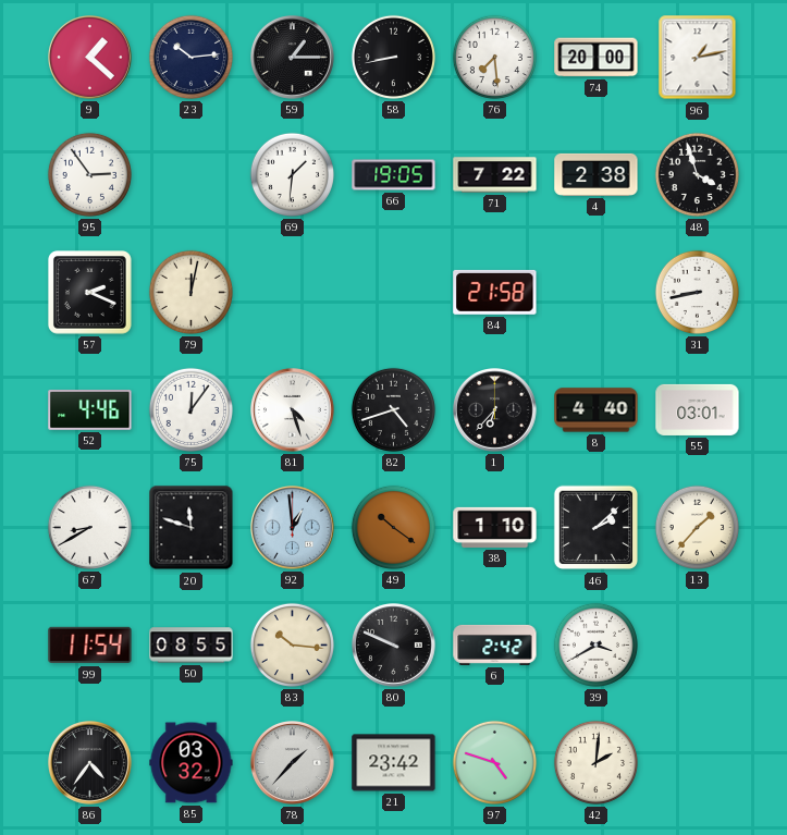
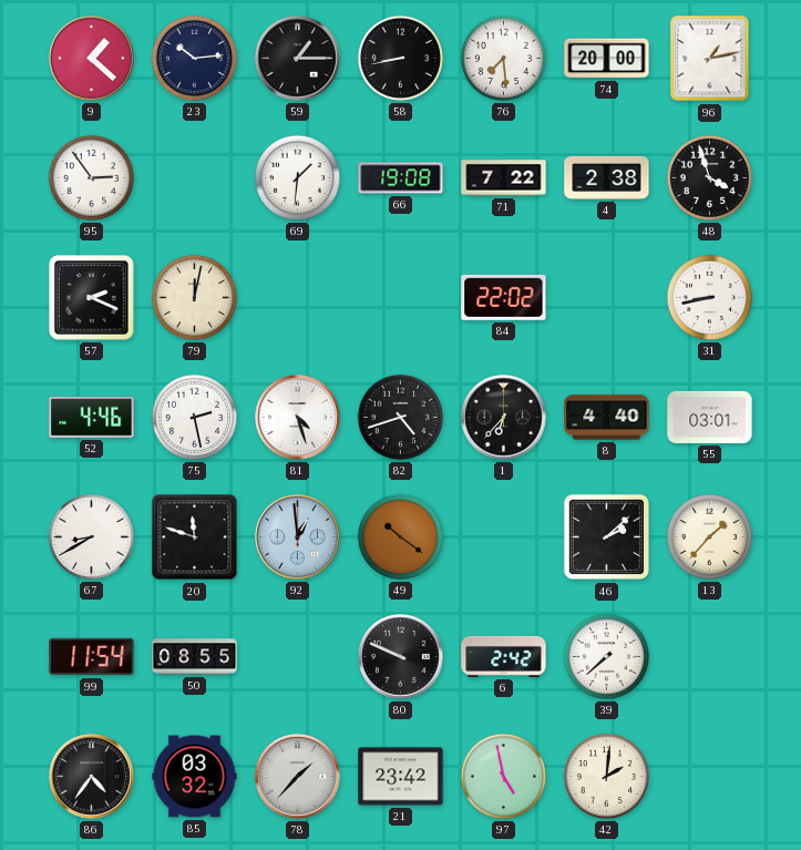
66: 19:05 -> 19:08
84: 21:58 -> 22:02
75: 12:06 -> 2:28
38: 1:10 -> none
83: 10:16 -> none
39: 3:40 -> 7:38
97: 4:48 -> 4:58
